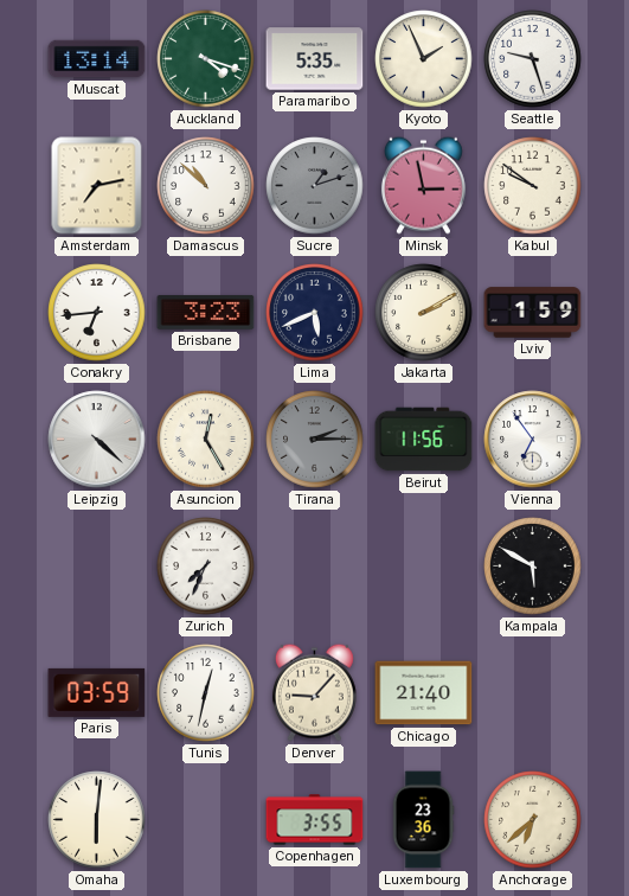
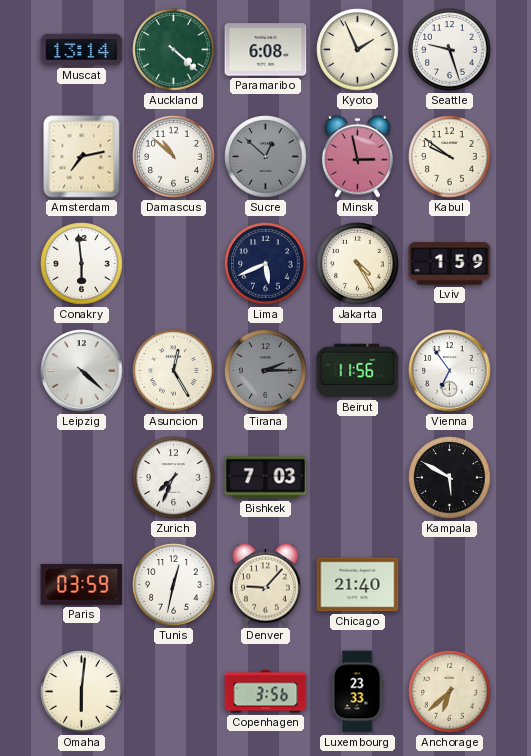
Auckland: 4:18 -> 4:22
Paramaribo: 5:35 -> 6:08
Sucre: 1:12 -> 12:52
Conakry: 6:44 -> 5:59
Brisbane: 3:23 -> none
Jakarta: 2:10 -> 4:25
Bishkek: none -> 7:03
Copenhagen: 3:55 -> 3:56
Luxembourg: 23:36 -> 23:33
